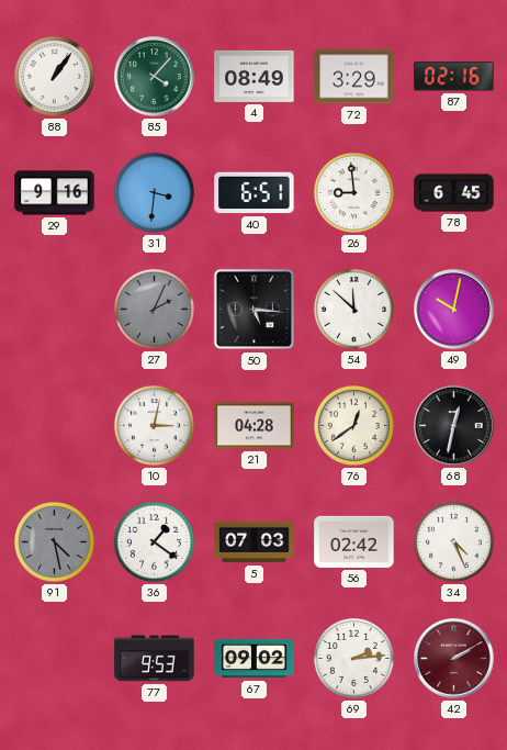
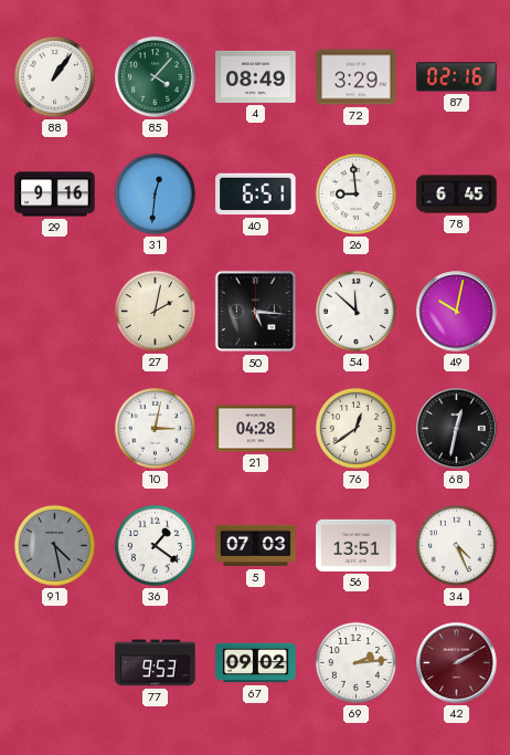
31: 3:31 -> 12:31
27: 2:04 -> 2:02
27 dial: grey -> cream
56: 02:42 -> 13:51
